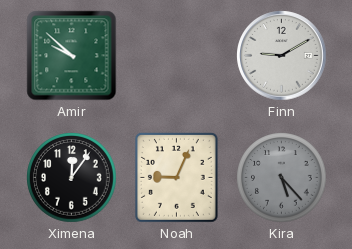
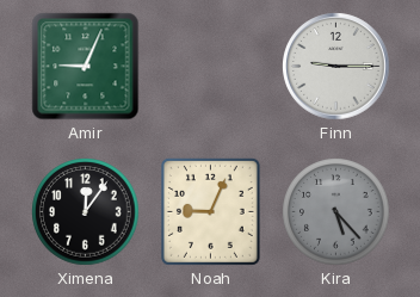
Amir: 9:52 -> 9:04
Finn: 9:10 -> 9:15
